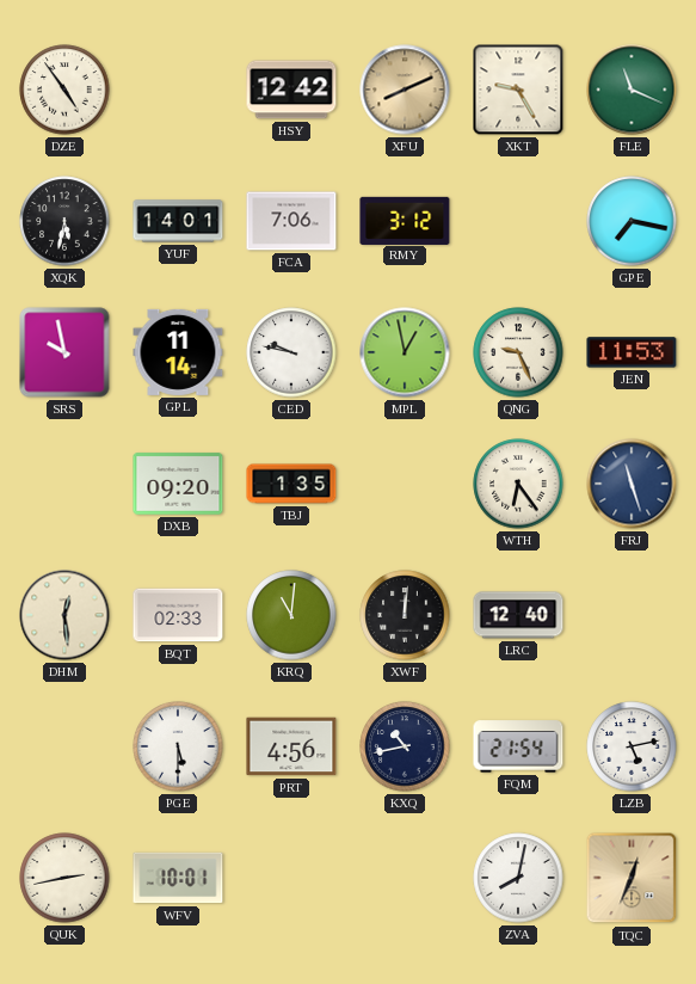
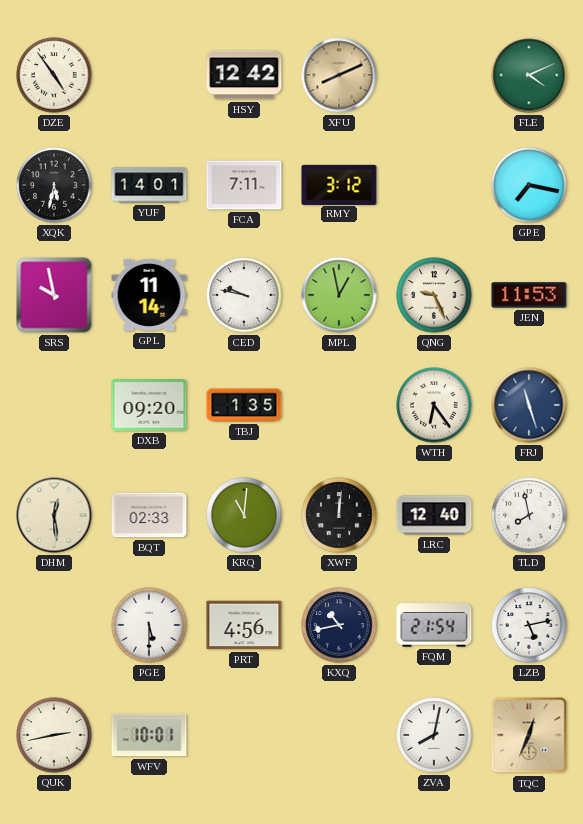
XKT: 9:25 -> none
FLE: 11:19 -> 4:11
FCA: 7:06 -> 7:11
TLD: none -> 7:58
